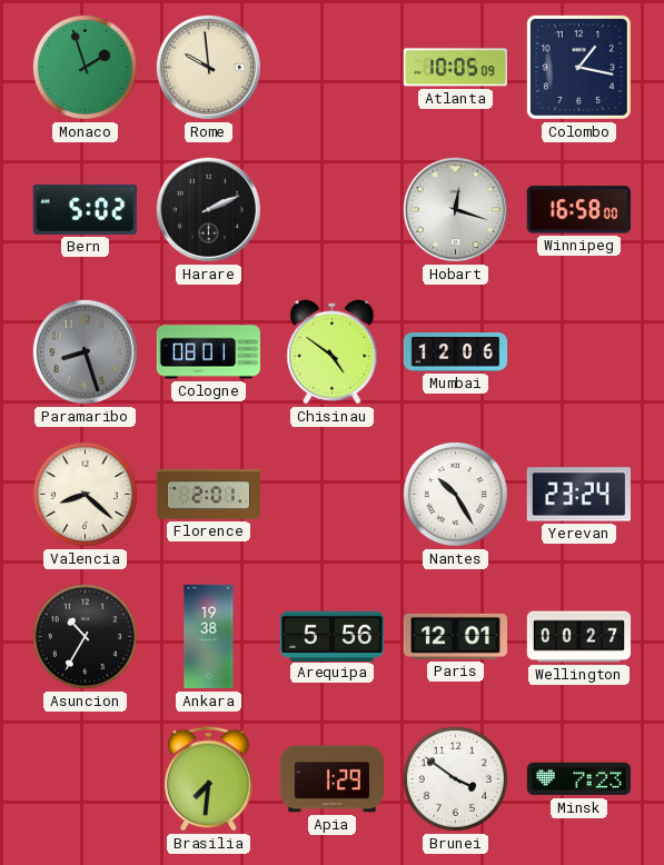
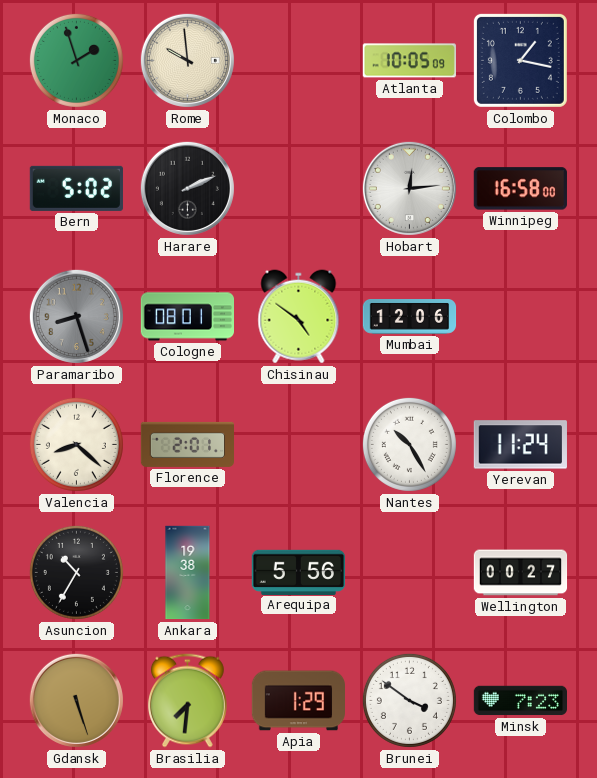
Hobart: 12:18 -> 12:14
Yerevan: 23:24 -> 11:24
Paris: 12:01 -> none
Gdansk: none -> 5:27
